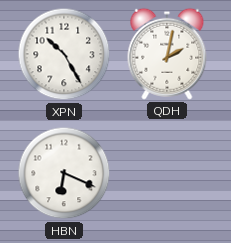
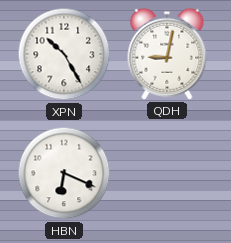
QDH: 2:02 -> 9:02
